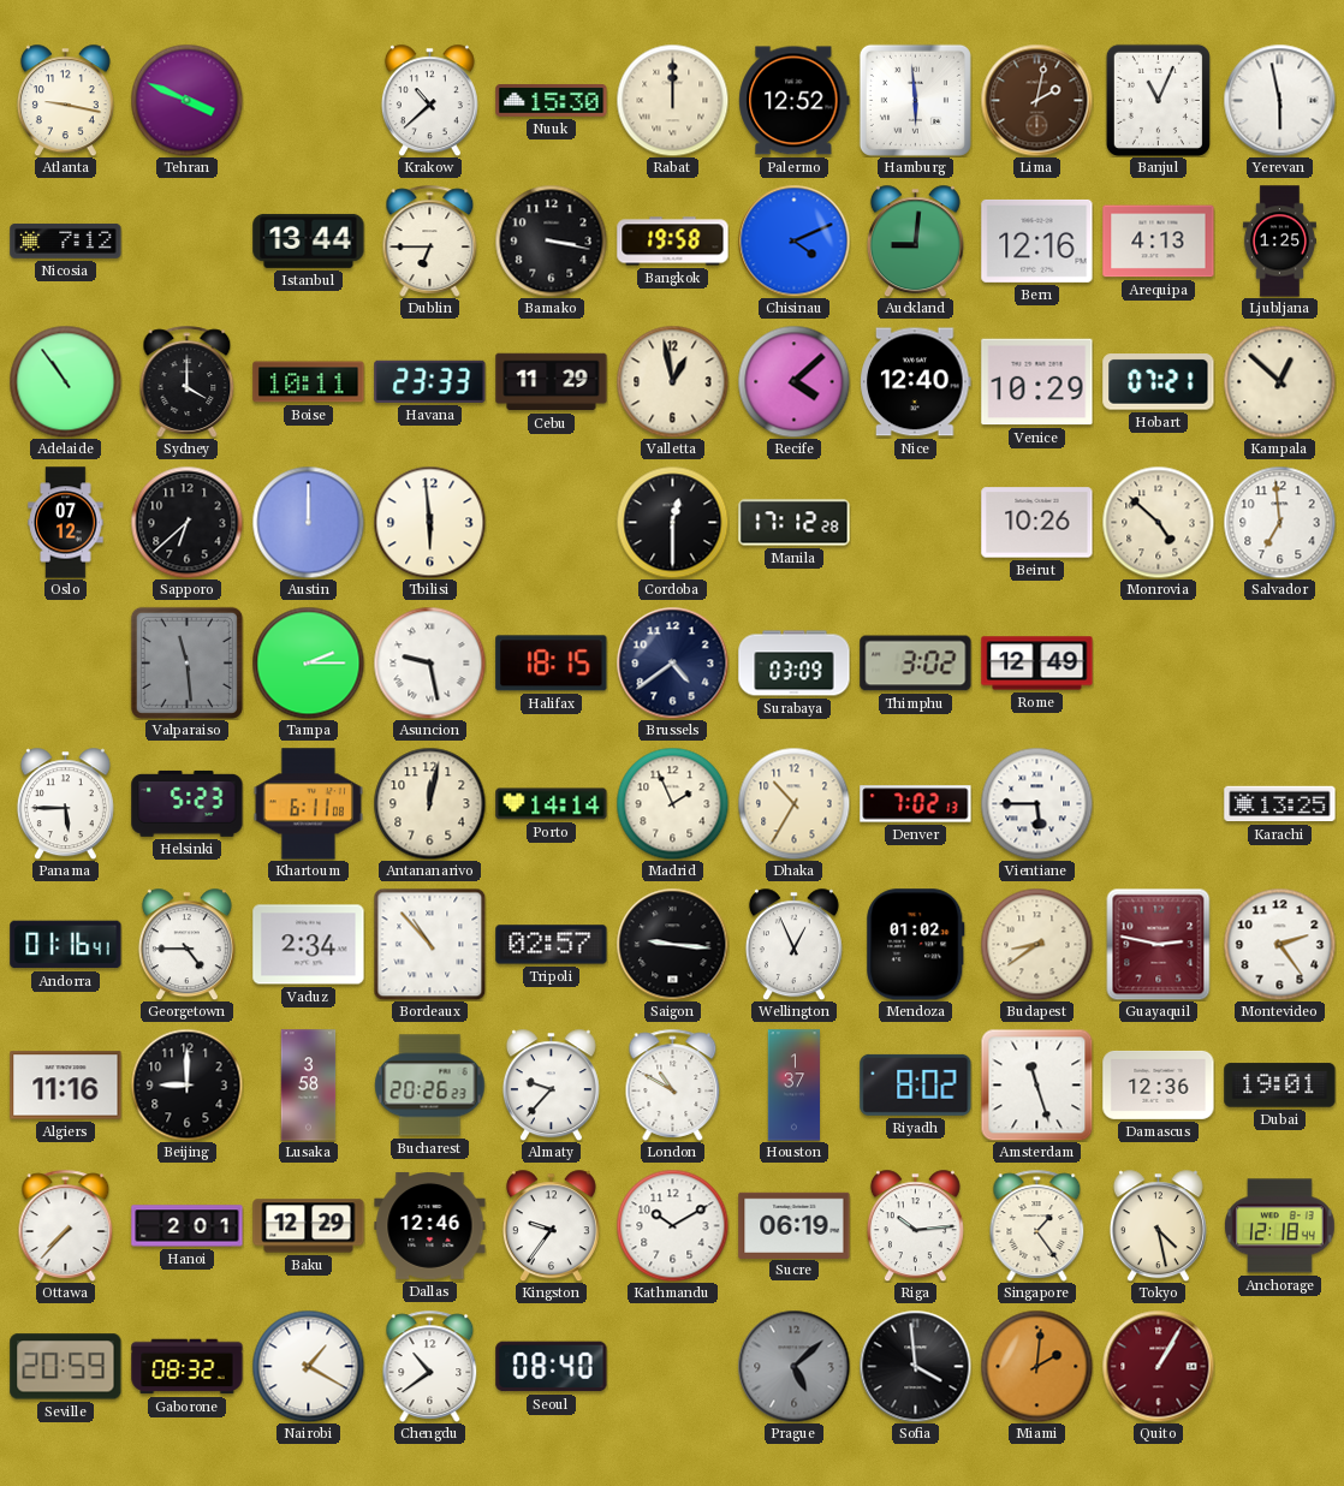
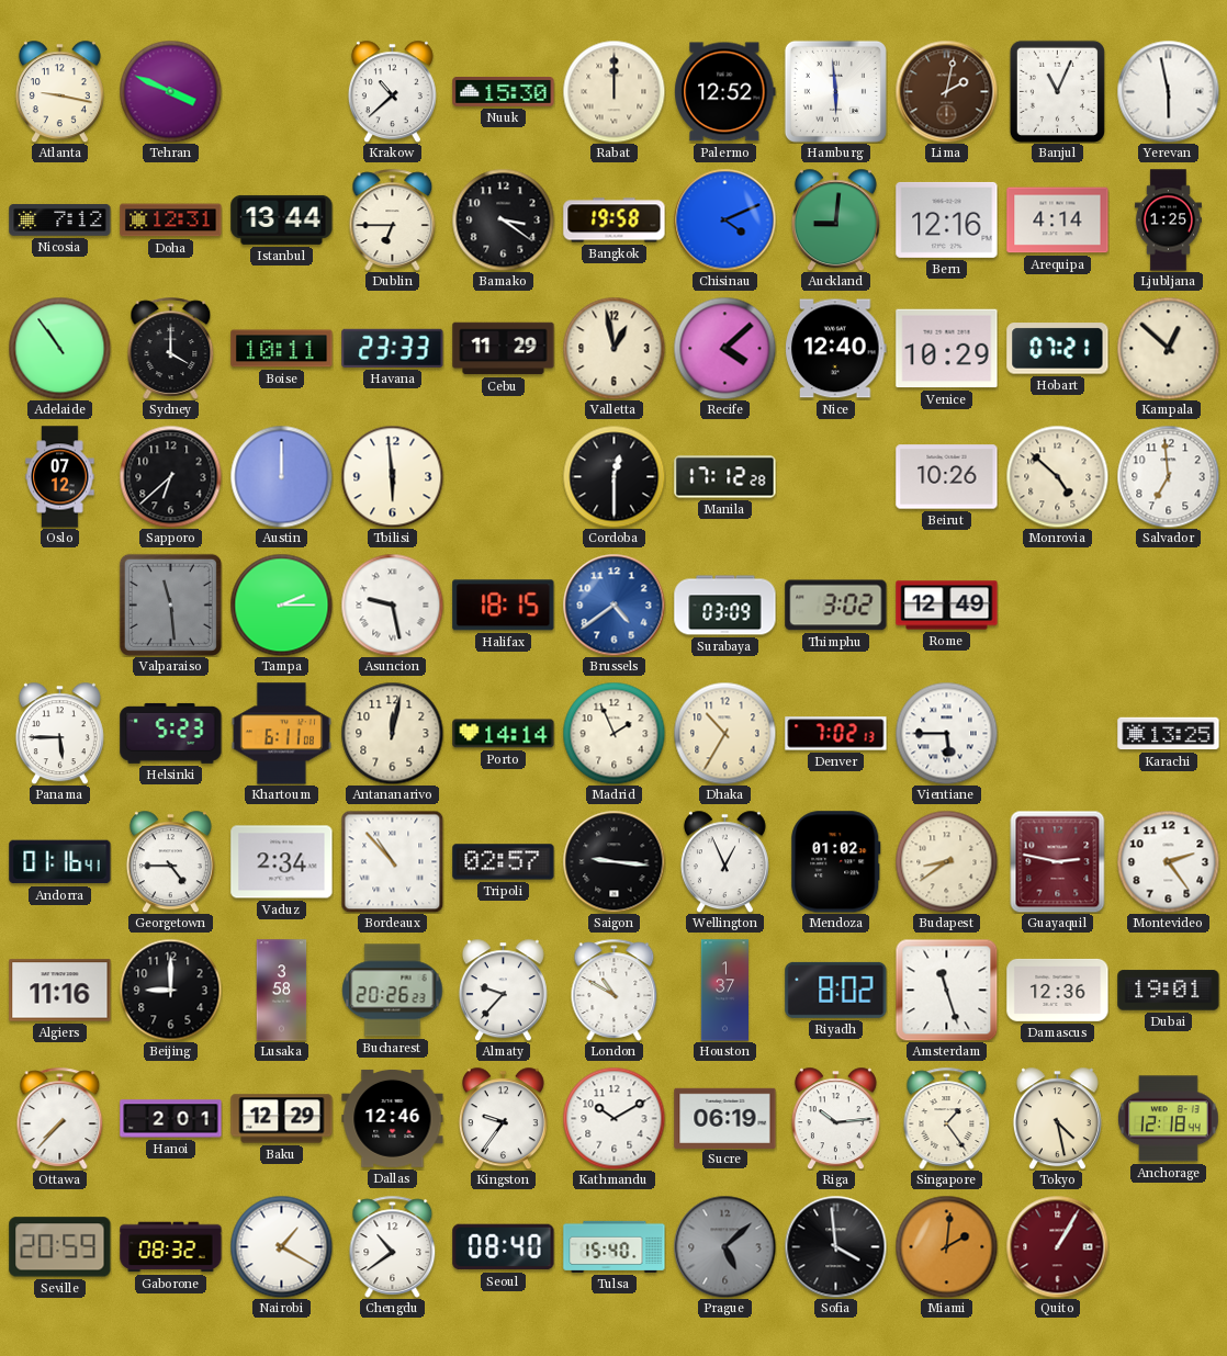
Doha: none -> 12:31
Bamako: 3:17 -> 3:21
Arequipa: 4:13 -> 4:14
Brussels dial: navy -> blue
Tulsa: none -> 15:40
